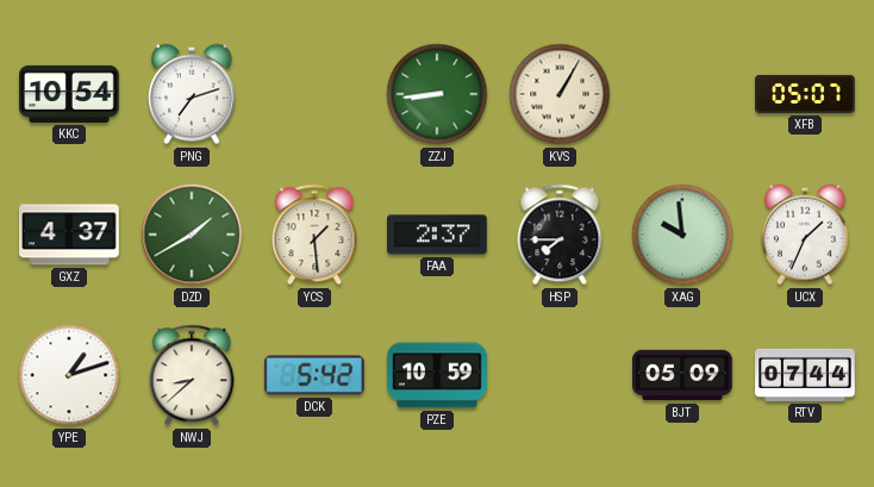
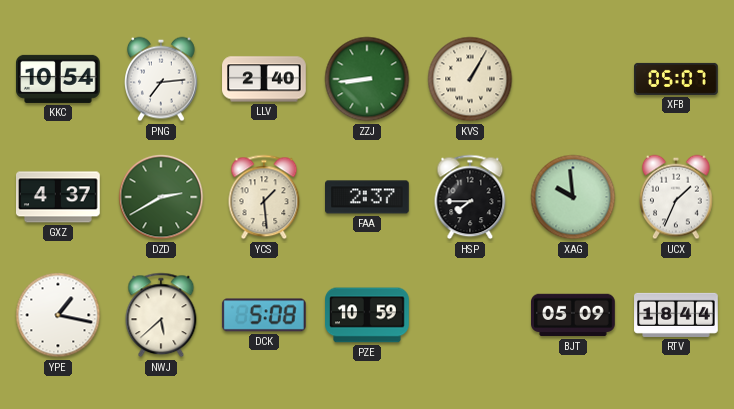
PNG: 7:12 -> 7:14
LLV: none -> 2:40
DZD: 1:40 -> 2:40
YPE: 1:12 -> 1:17
NWJ: 8:38 -> 5:38
DCK: 5:42 -> 5:08
RTV: 07:44 -> 18:44
